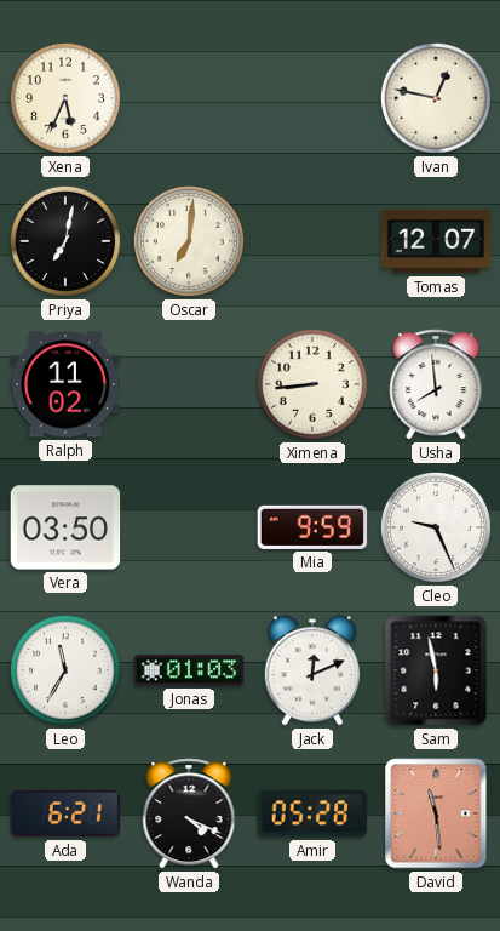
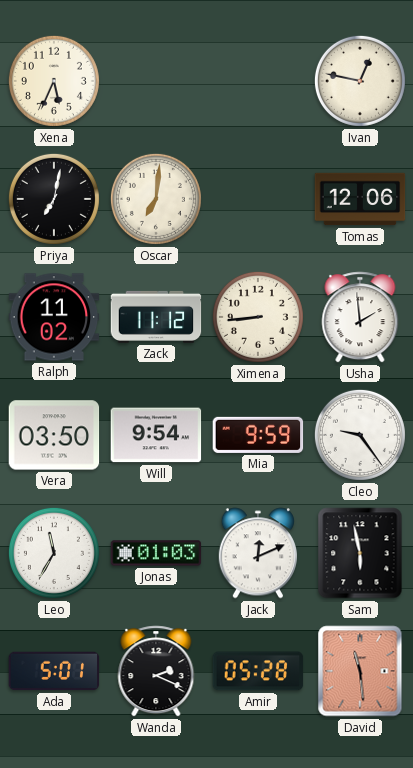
Tomas: 12:07 -> 12:06
Zack: none -> 11:12
Usha: 7:59 -> 1:59
Will: none -> 9:54
Cleo: 9:26 -> 9:24
Ada: 6:21 -> 5:01
Wanda: 4:19 -> 2:19
